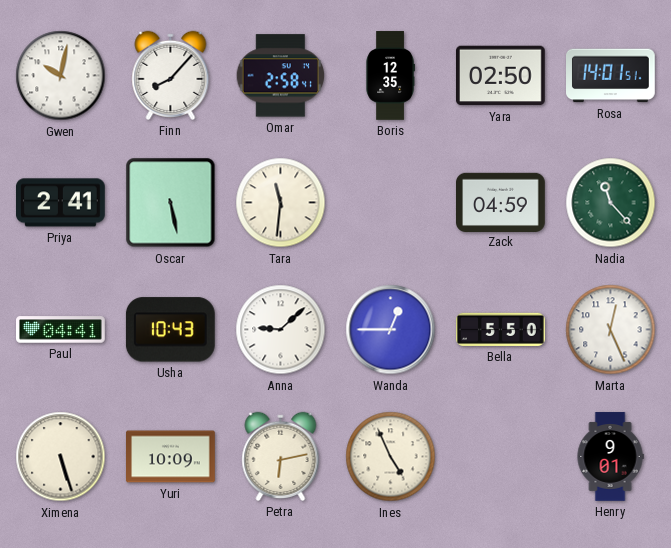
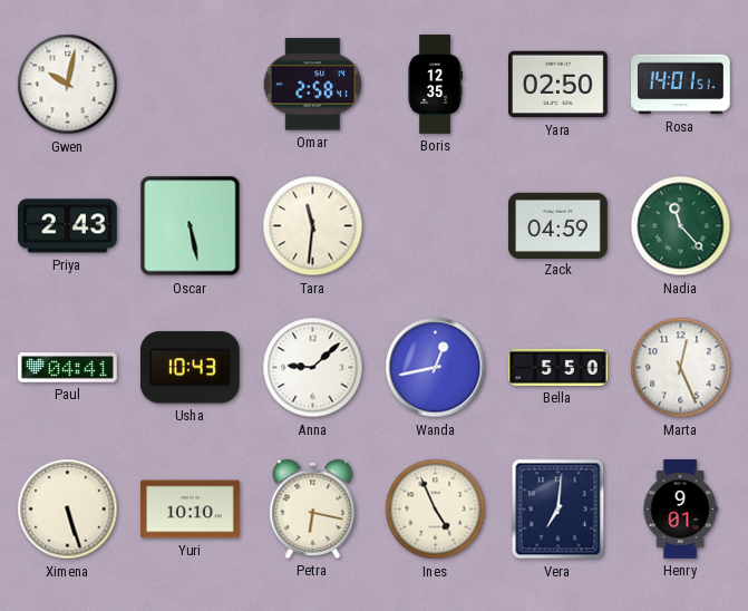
Finn: 8:07 -> none
Priya: 2:41 -> 2:43
Wanda: 12:45 -> 12:43
Yuri: 10:09 -> 10:10
Petra: 6:13 -> 6:17
Vera: none -> 7:01
